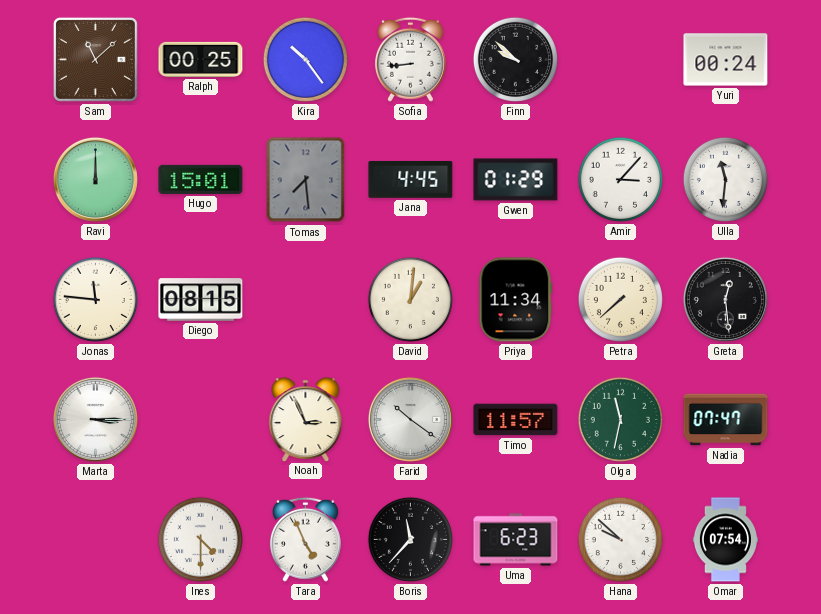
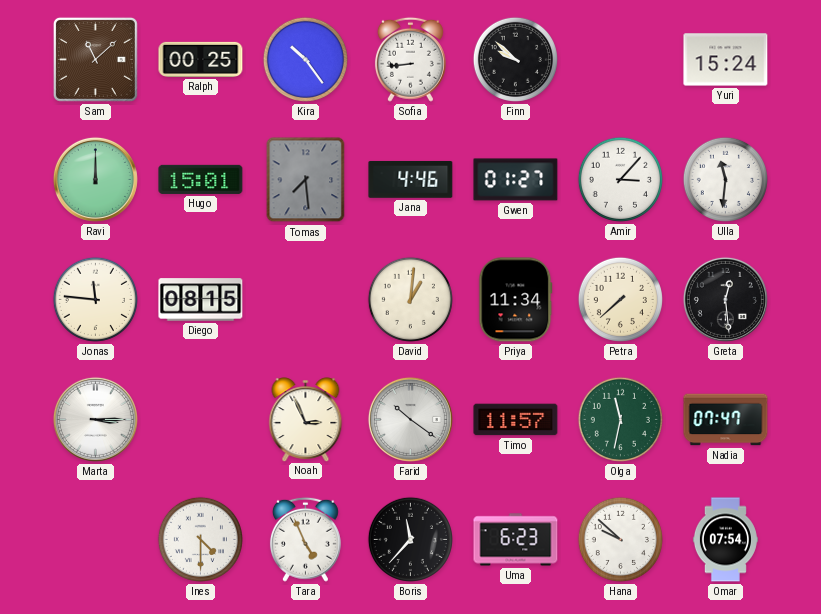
Yuri: 00:24 -> 15:24
Jana: 4:45 -> 4:46
Gwen: 01:29 -> 01:27
